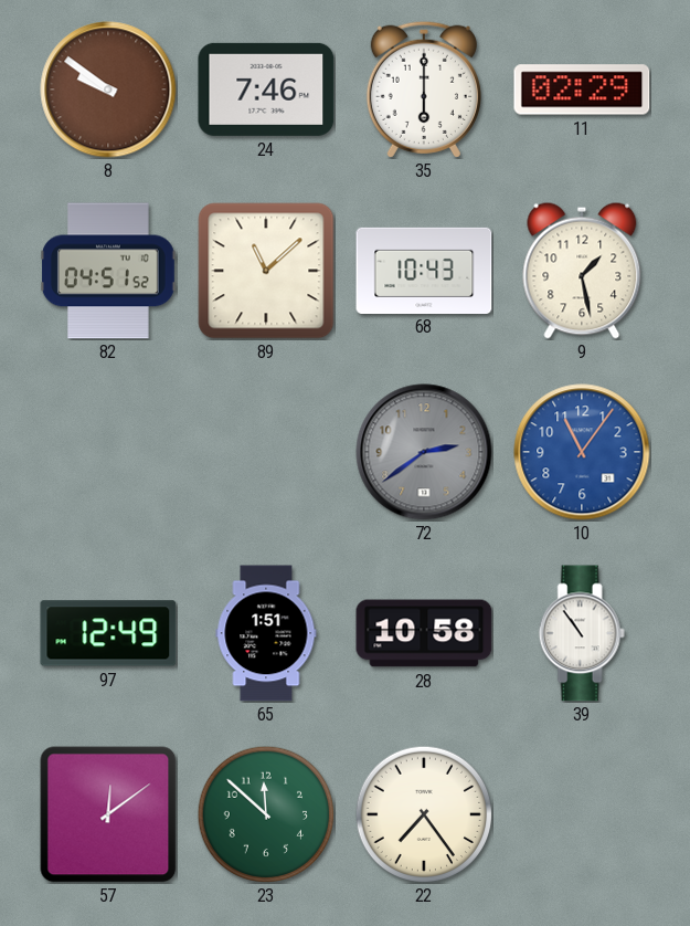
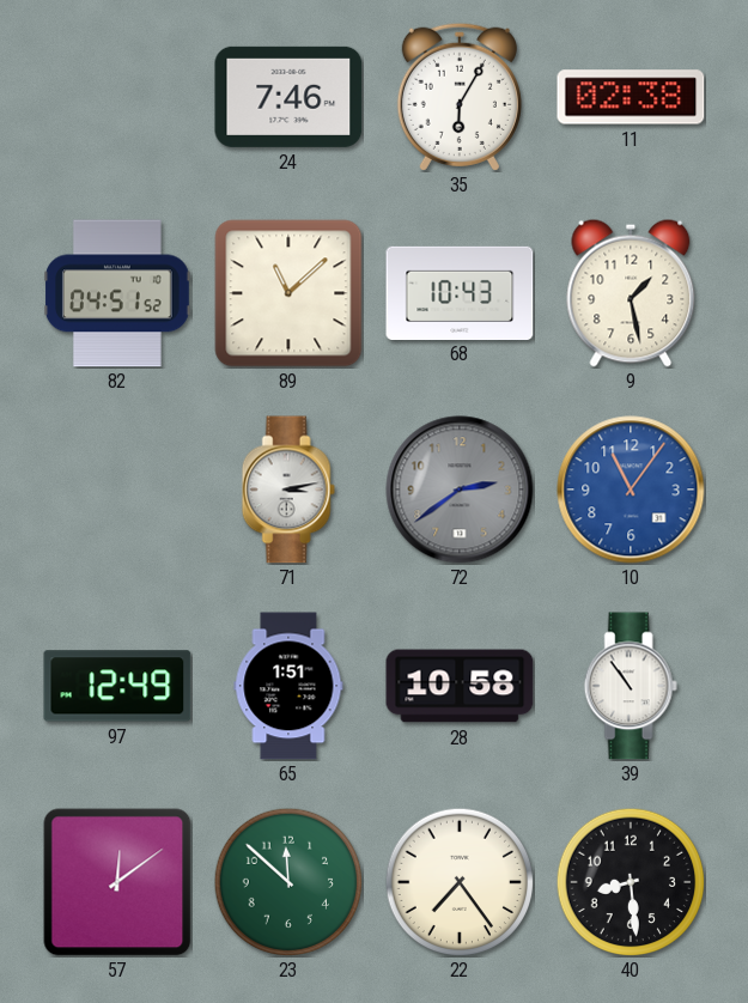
8: 9:51 -> none
35: 6:00 -> 6:05
11: 02:29 -> 02:38
71: none -> 3:13
40: none -> 8:29
